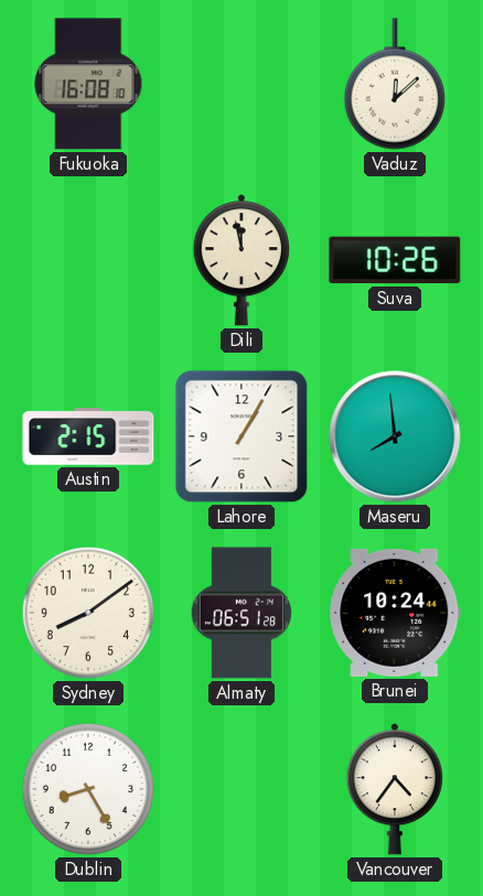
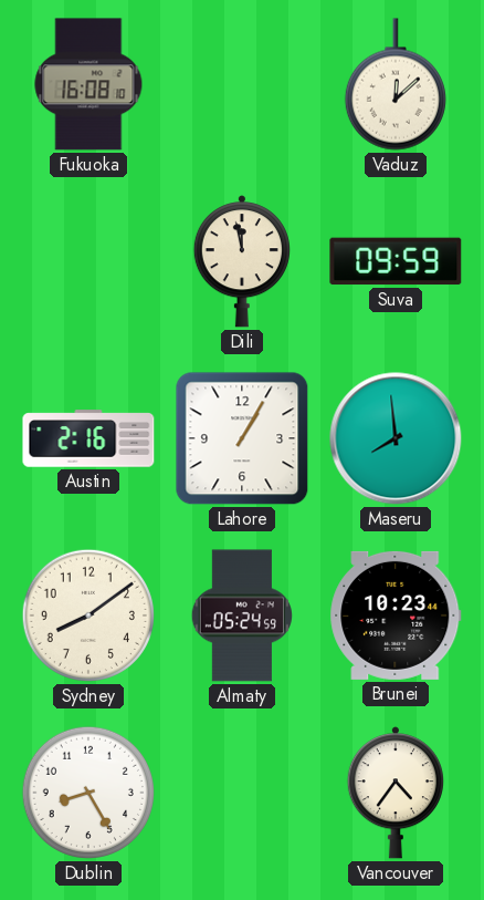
Suva: 10:26 -> 09:59
Austin: 2:15 -> 2:16
Almaty: 06:51 -> 05:24
Brunei: 10:24 -> 10:23
